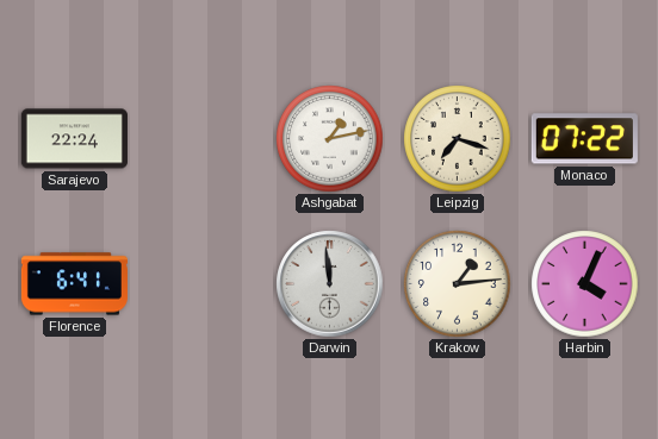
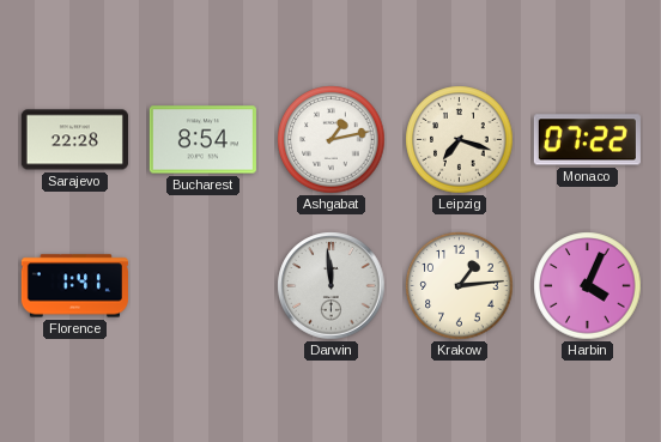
Sarajevo: 22:24 -> 22:28
Bucharest: none -> 8:54
Florence: 6:41 -> 1:41
